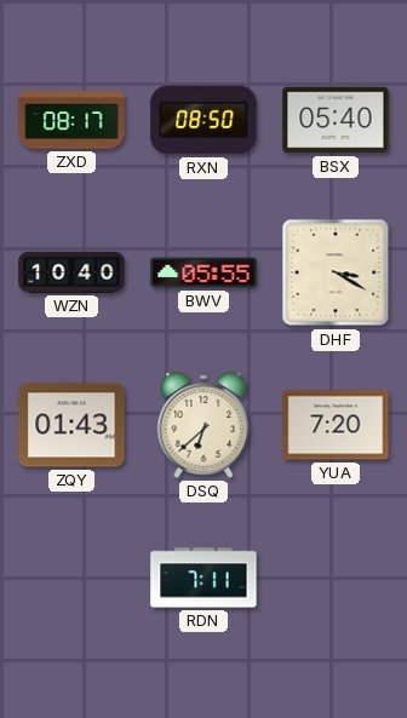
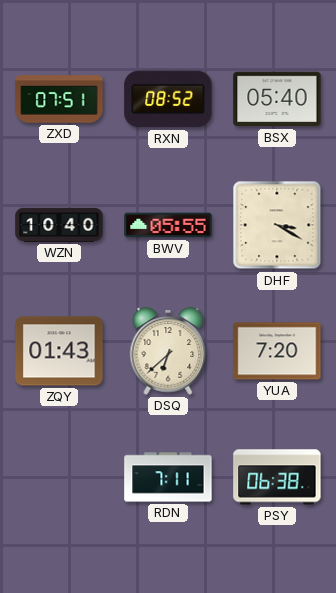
ZXD: 08:17 -> 07:51
RXN: 08:50 -> 08:52
PSY: none -> 06:38
